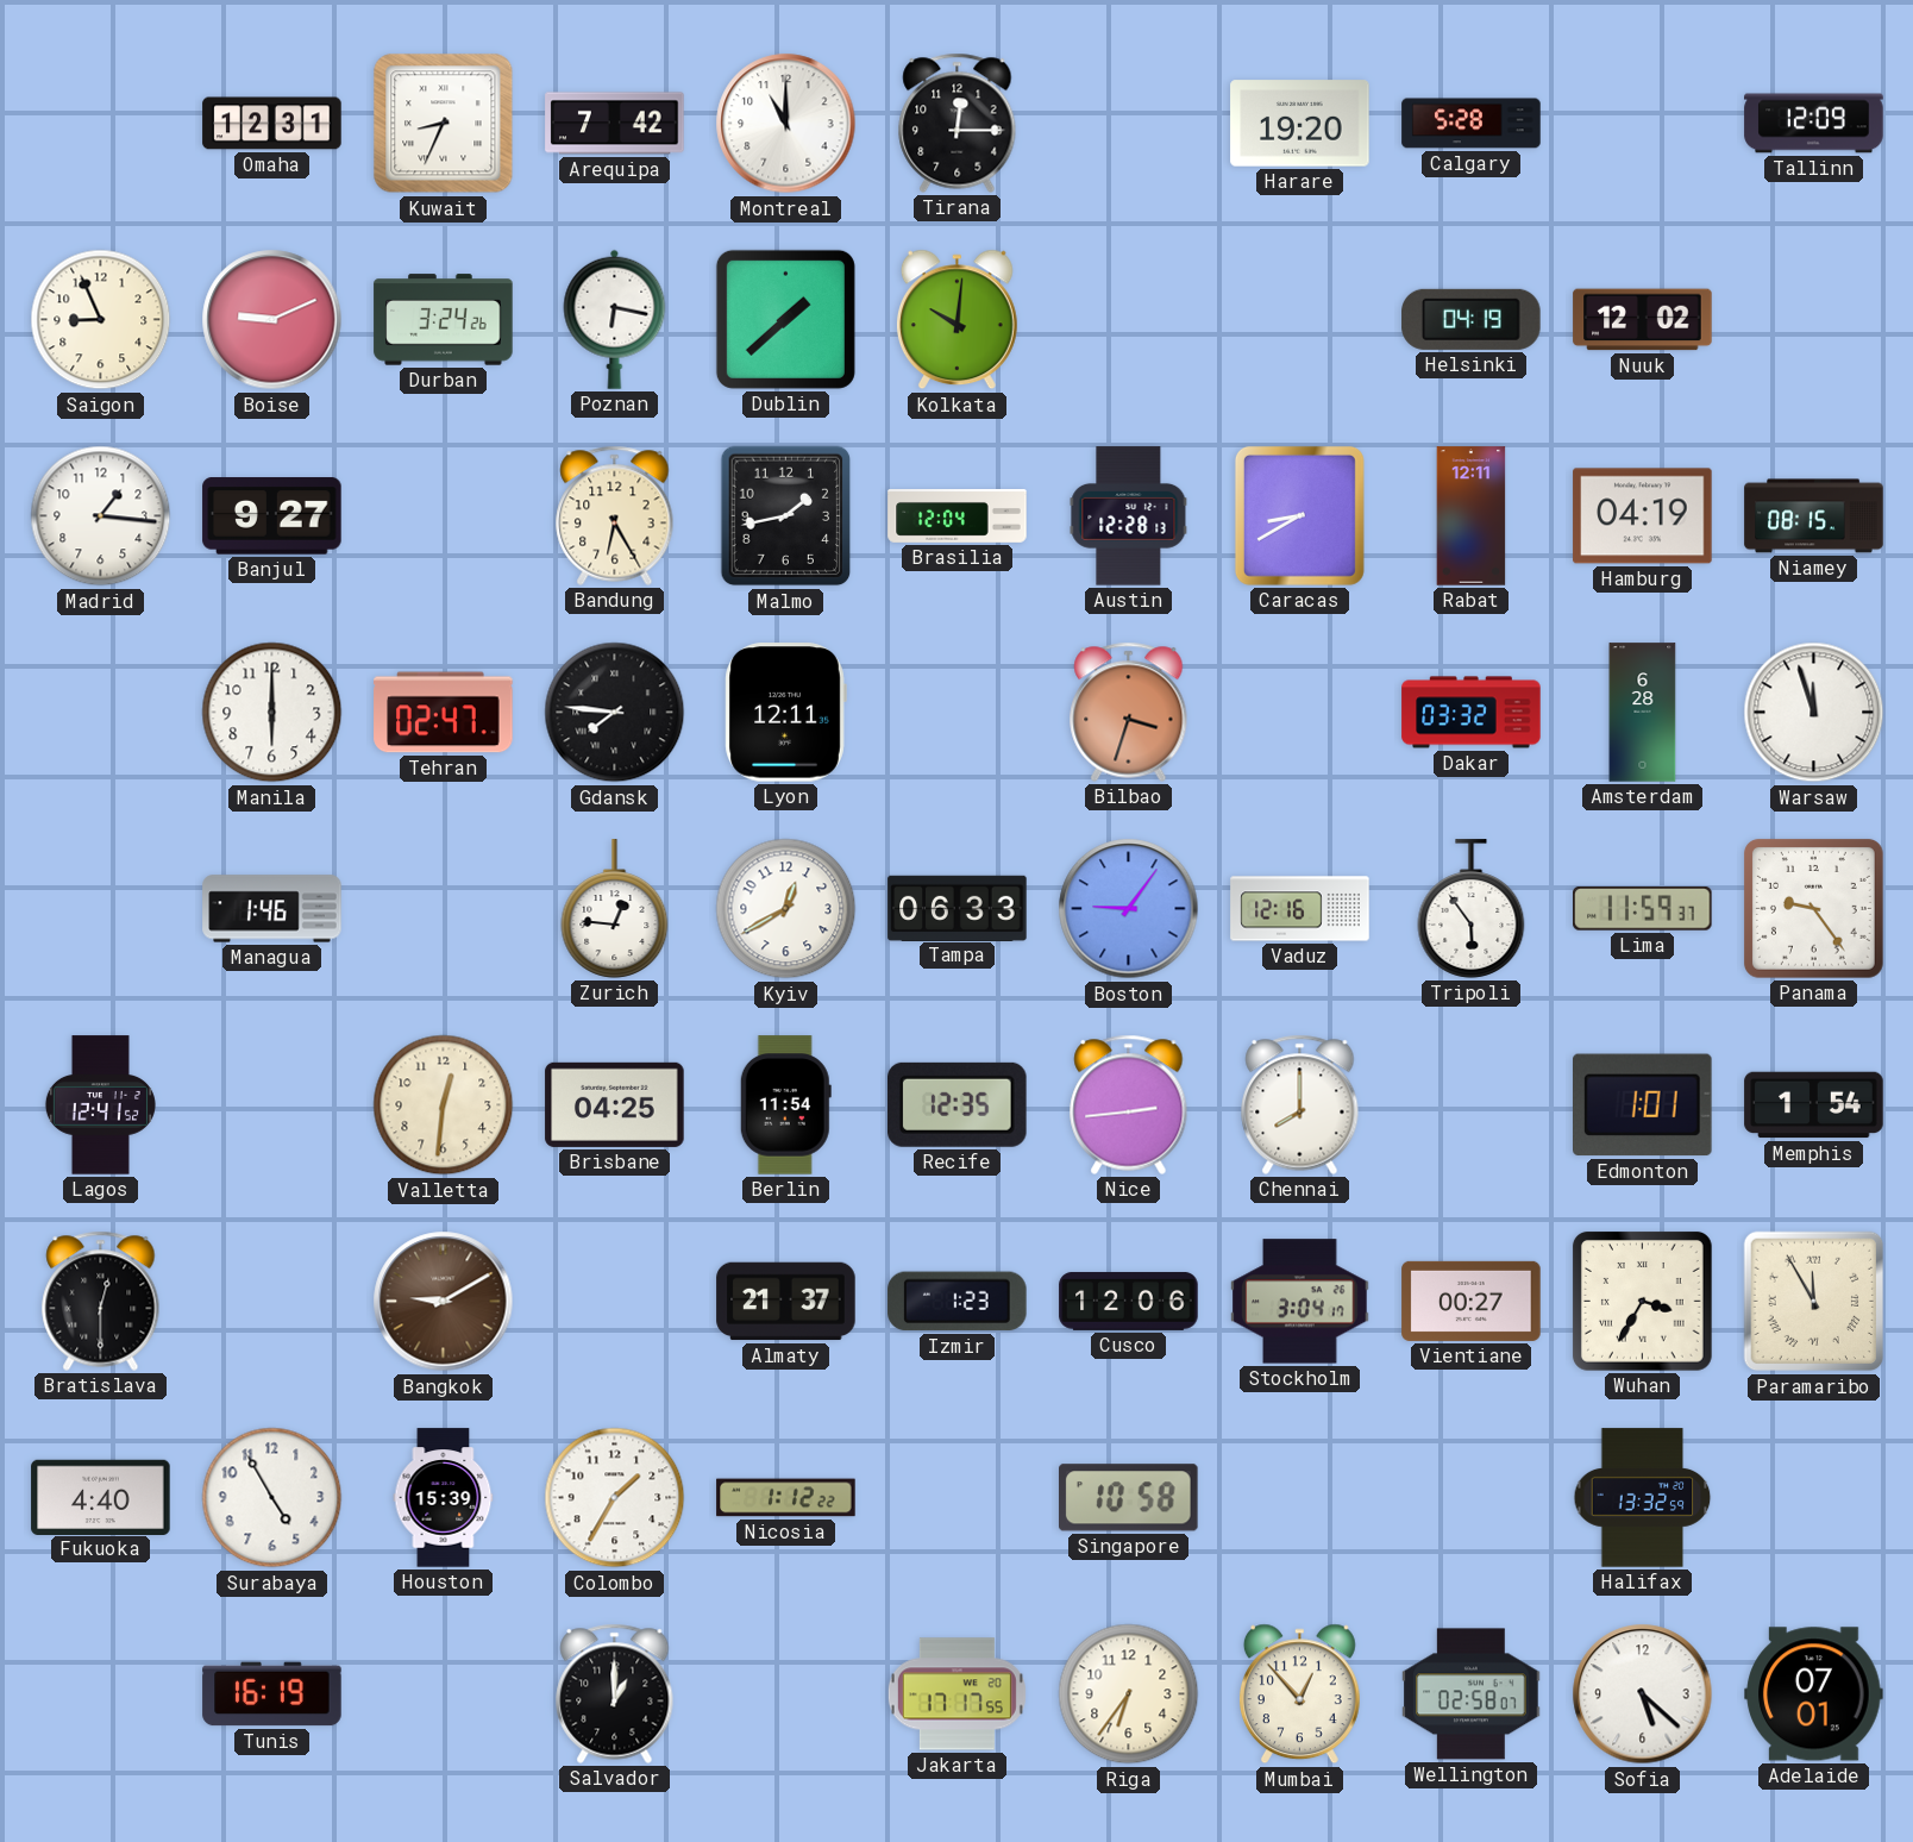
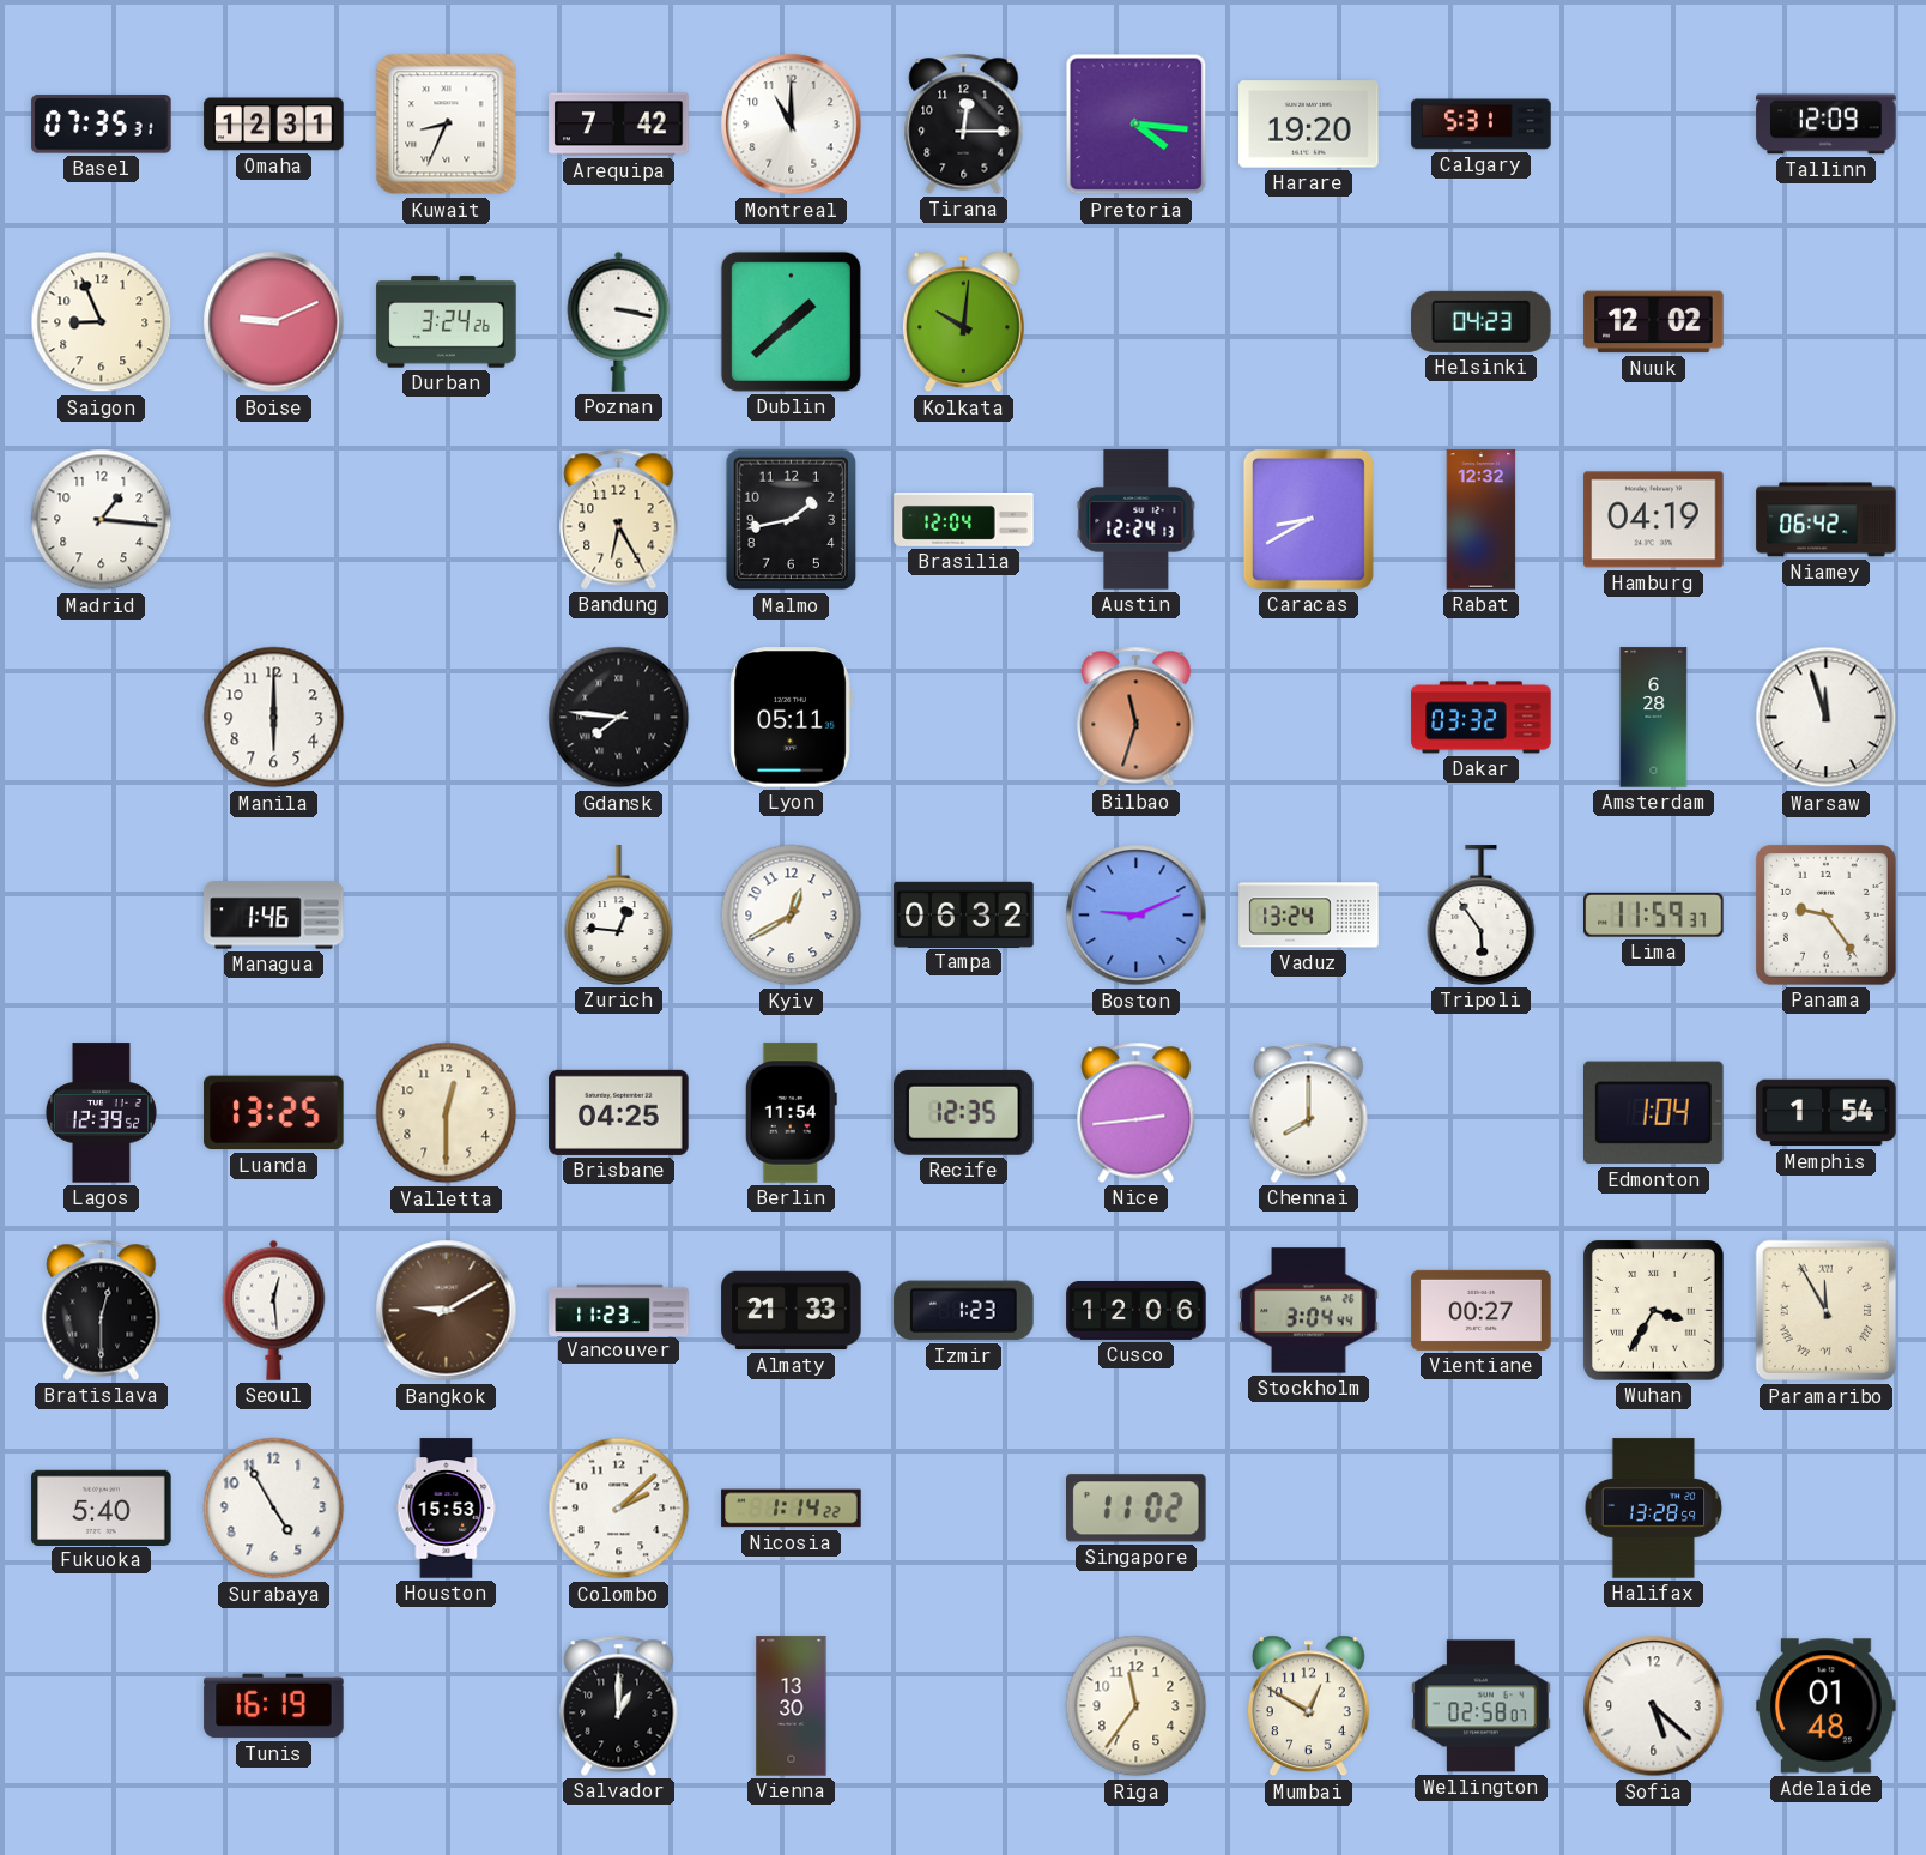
Basel: none -> 07:35
Pretoria: none -> 4:16
Calgary: 5:28 -> 5:31
Poznan: 6:17 -> 3:17
Helsinki: 04:19 -> 04:23
Banjul: 9:27 -> none
Austin: 12:28 -> 12:24
Rabat: 12:11 -> 12:32
Niamey: 08:15 -> 06:42
Tehran: 02:47 -> none
Lyon: 12:11 -> 05:11
Bilbao: 3:33 -> 11:33
Tampa: 06:33 -> 06:32
Boston: 9:06 -> 9:11
Vaduz: 12:16 -> 13:24
Lagos: 12:41 -> 12:39
Luanda: none -> 13:25
Valletta: 12:31 -> 12:30
Edmonton: 1:01 -> 1:04
Seoul: none -> 12:29
Vancouver: none -> 11:23
Almaty: 21:37 -> 21:33
Stockholm: 3:04:17 -> 3:04:44
Fukuoka: 4:40 -> 5:40
Houston: 15:39 -> 15:53
Colombo: 1:35 -> 2:08
Nicosia: 1:12 -> 1:14
Singapore: 10:58 -> 11:02
Halifax: 13:32 -> 13:28
Vienna: none -> 13:30
Jakarta: 17:17 -> none
Riga: 6:36 -> 11:36
Mumbai: 12:53 -> 12:50
Adelaide: 07:01 -> 01:48
